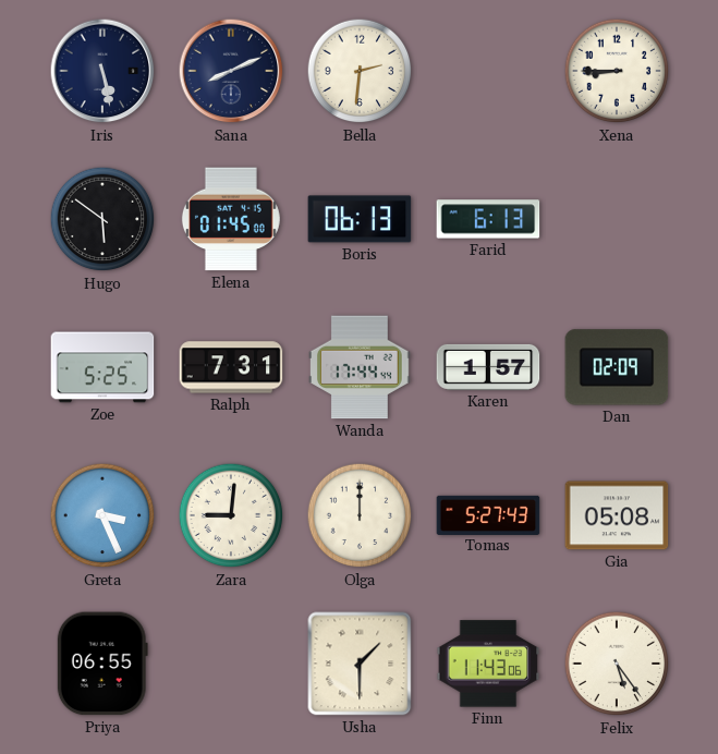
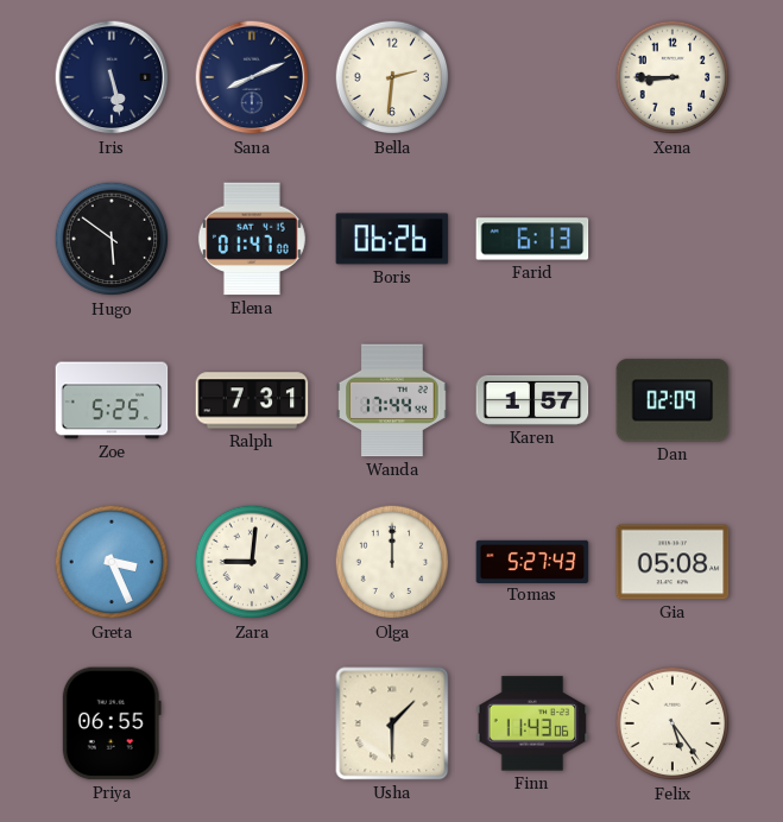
Elena: 01:45 -> 01:47
Boris: 06:13 -> 06:26
